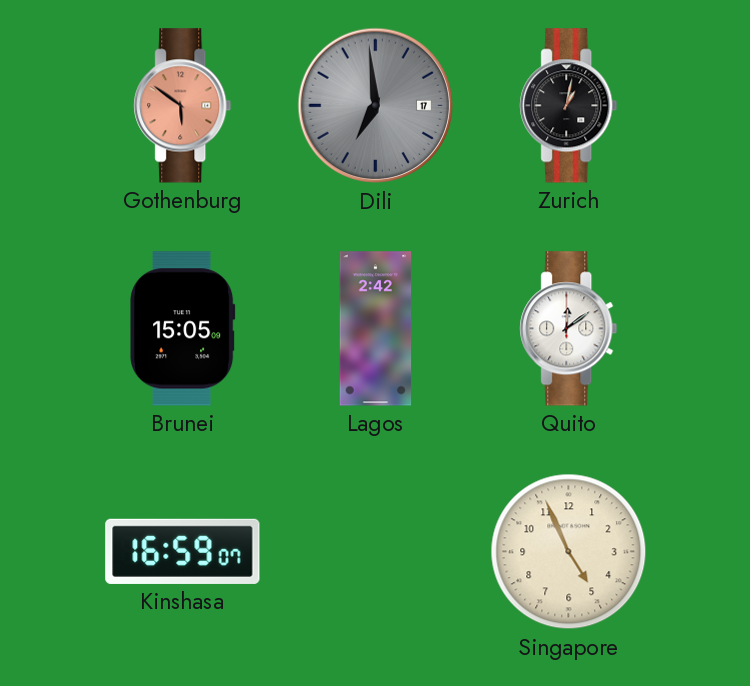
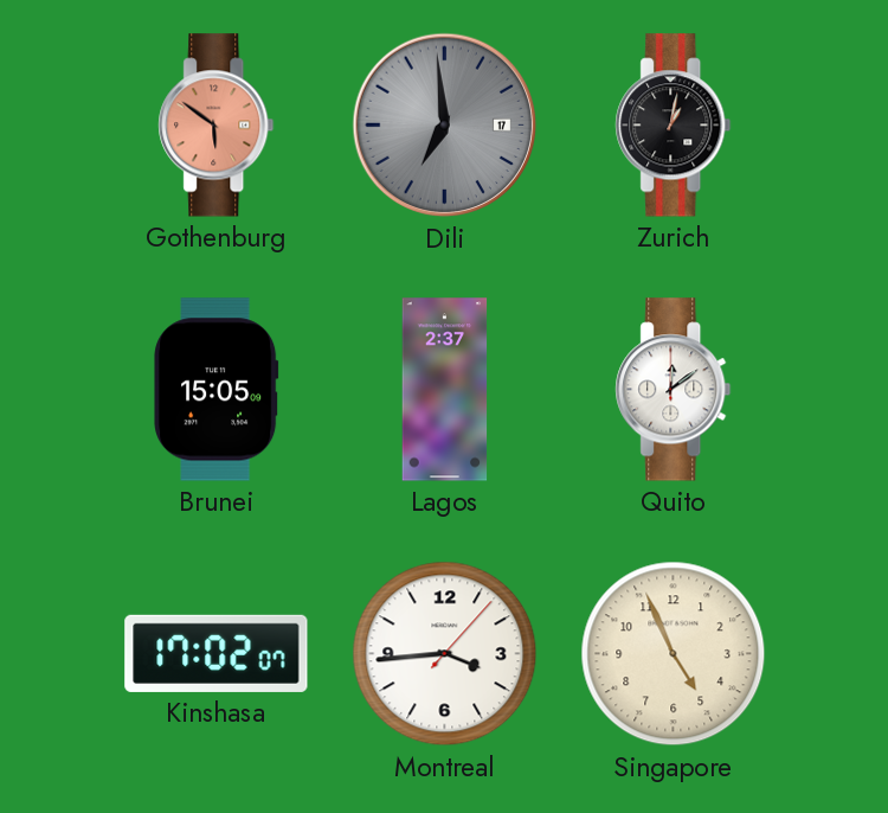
Lagos: 2:42 -> 2:37
Kinshasa: 16:59 -> 17:02
Montreal: none -> 3:44
